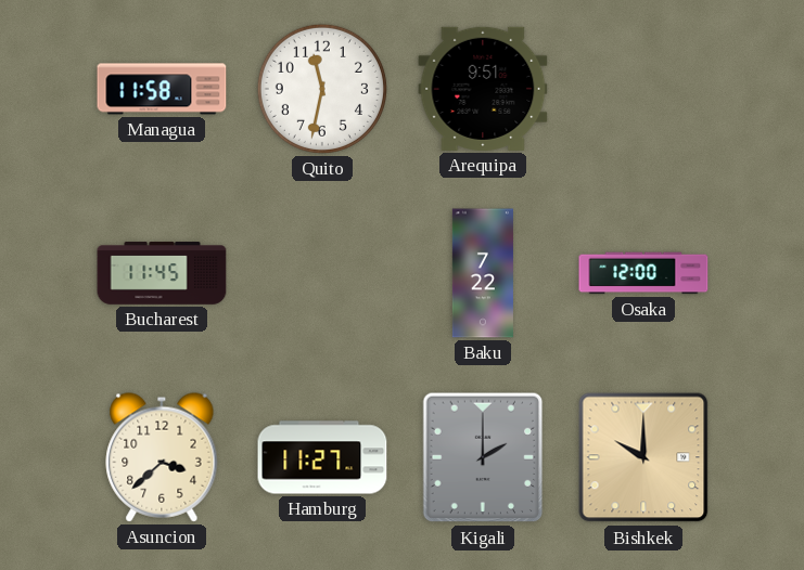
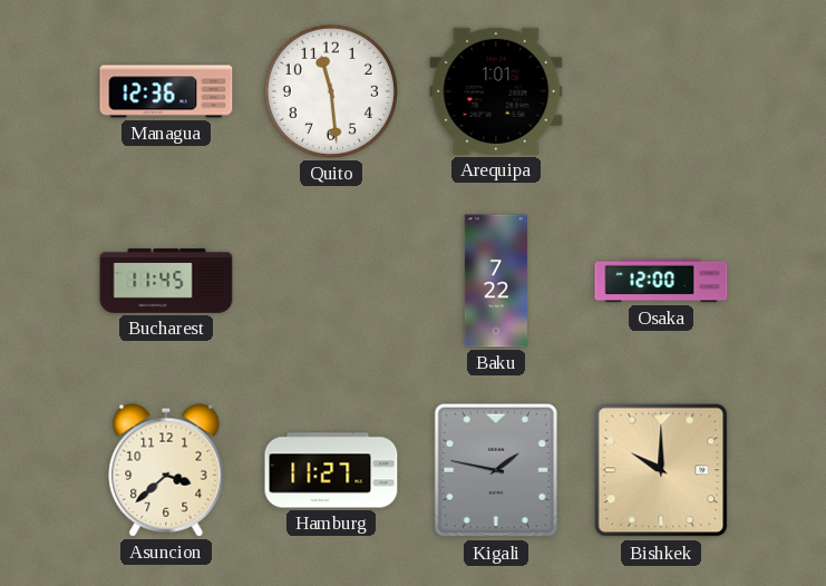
Managua: 11:58 -> 12:36
Quito: 11:32 -> 11:29
Arequipa: 9:51 -> 1:01
Kigali: 2:00 -> 1:47
